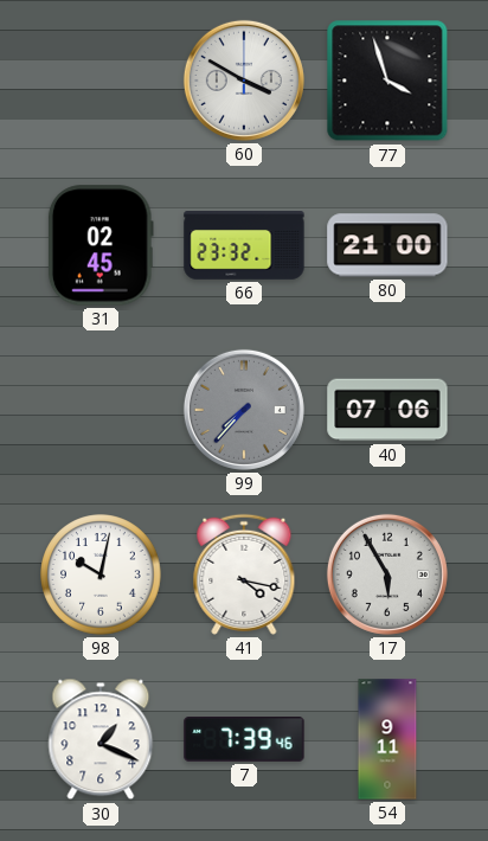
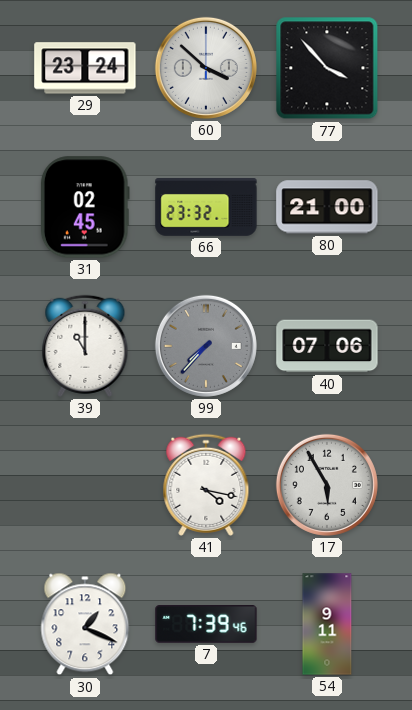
29: none -> 23:24
60: 3:50 -> 3:52
77: 3:57 -> 3:53
39: none -> 11:00
98: 10:02 -> none
